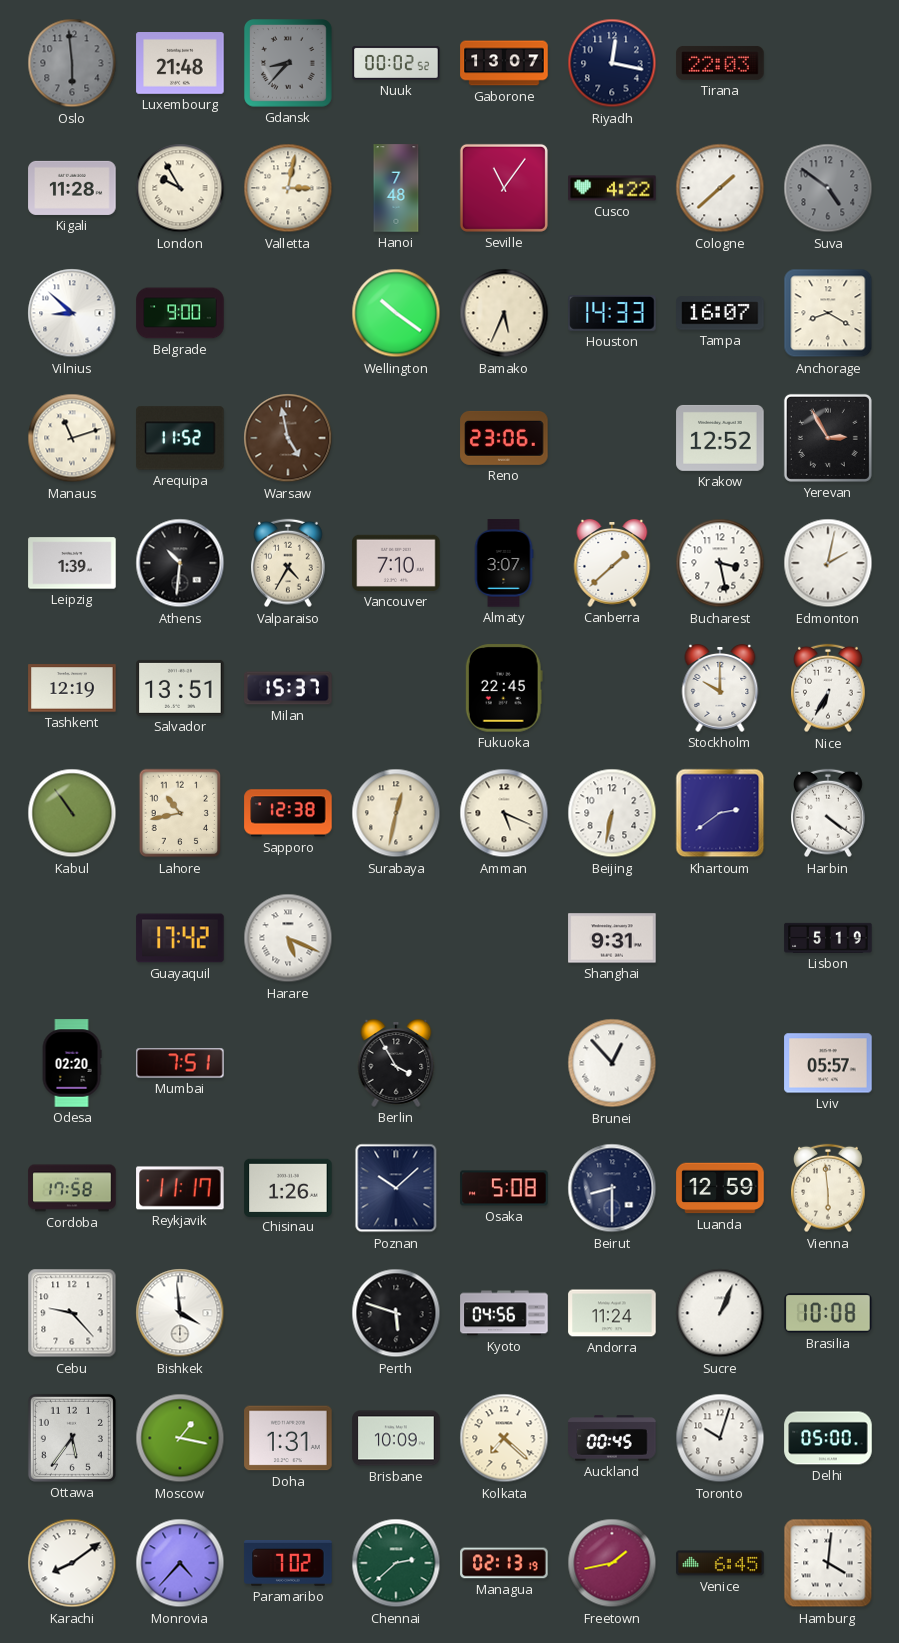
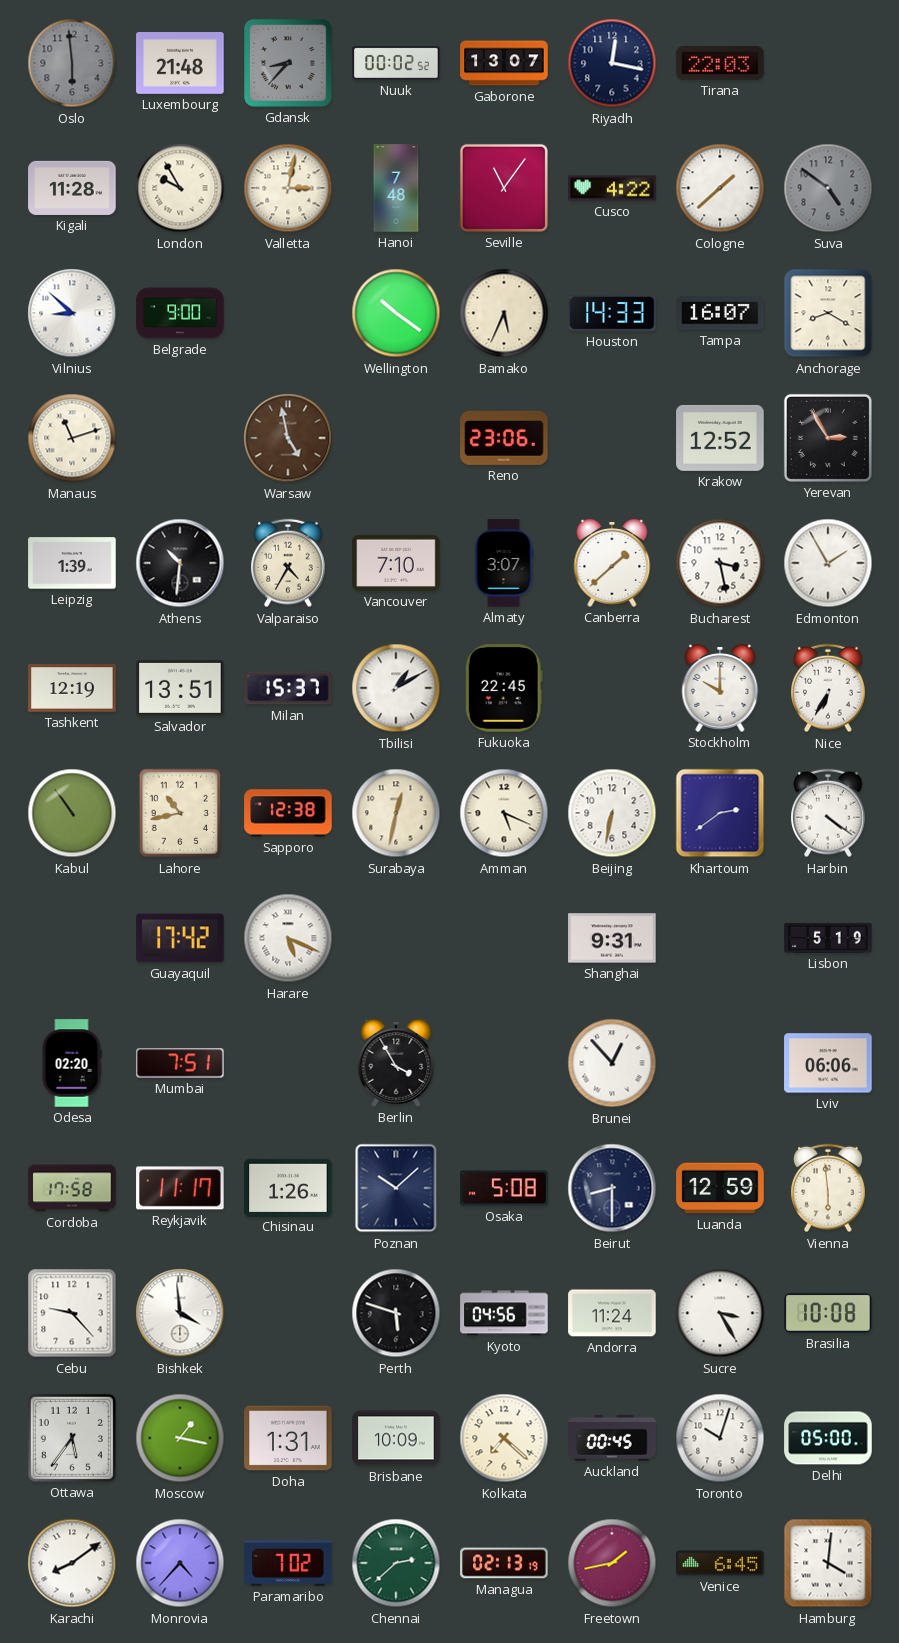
Arequipa: 11:52 -> none
Edmonton: 2:02 -> 1:55
Tbilisi: none -> 1:10
Lviv: 05:57 -> 06:06
Sucre: 1:04 -> 3:25
